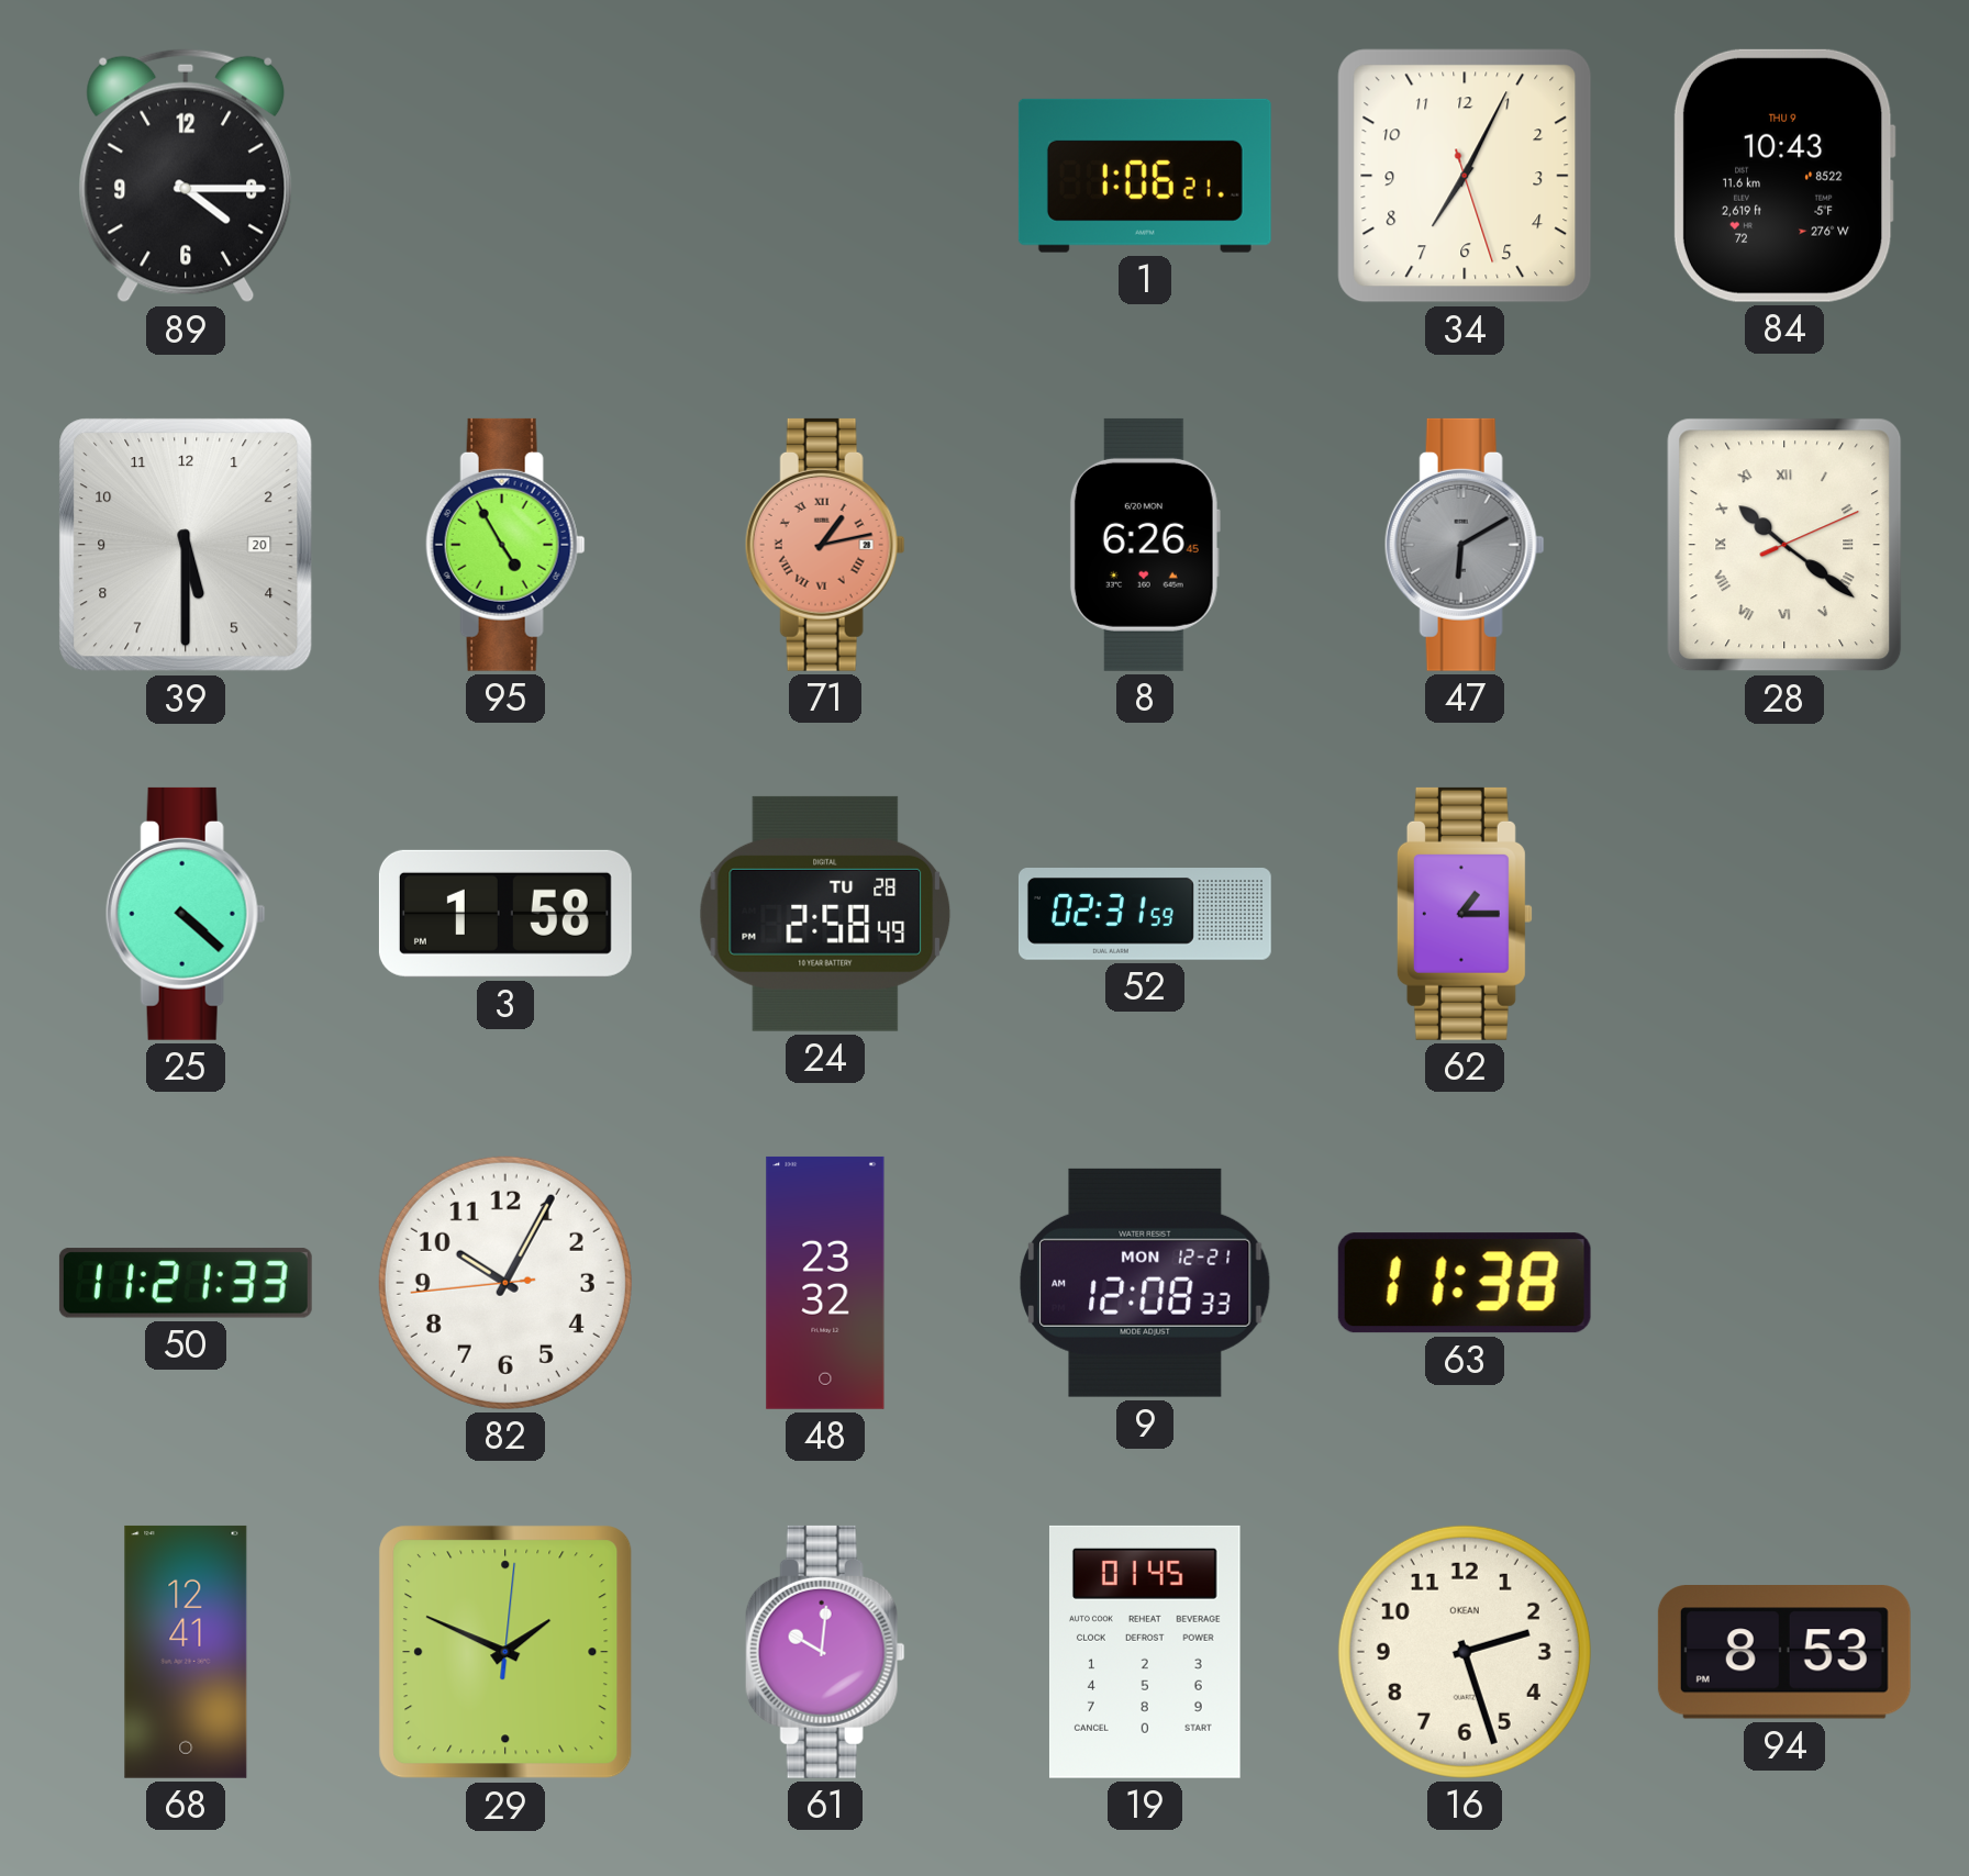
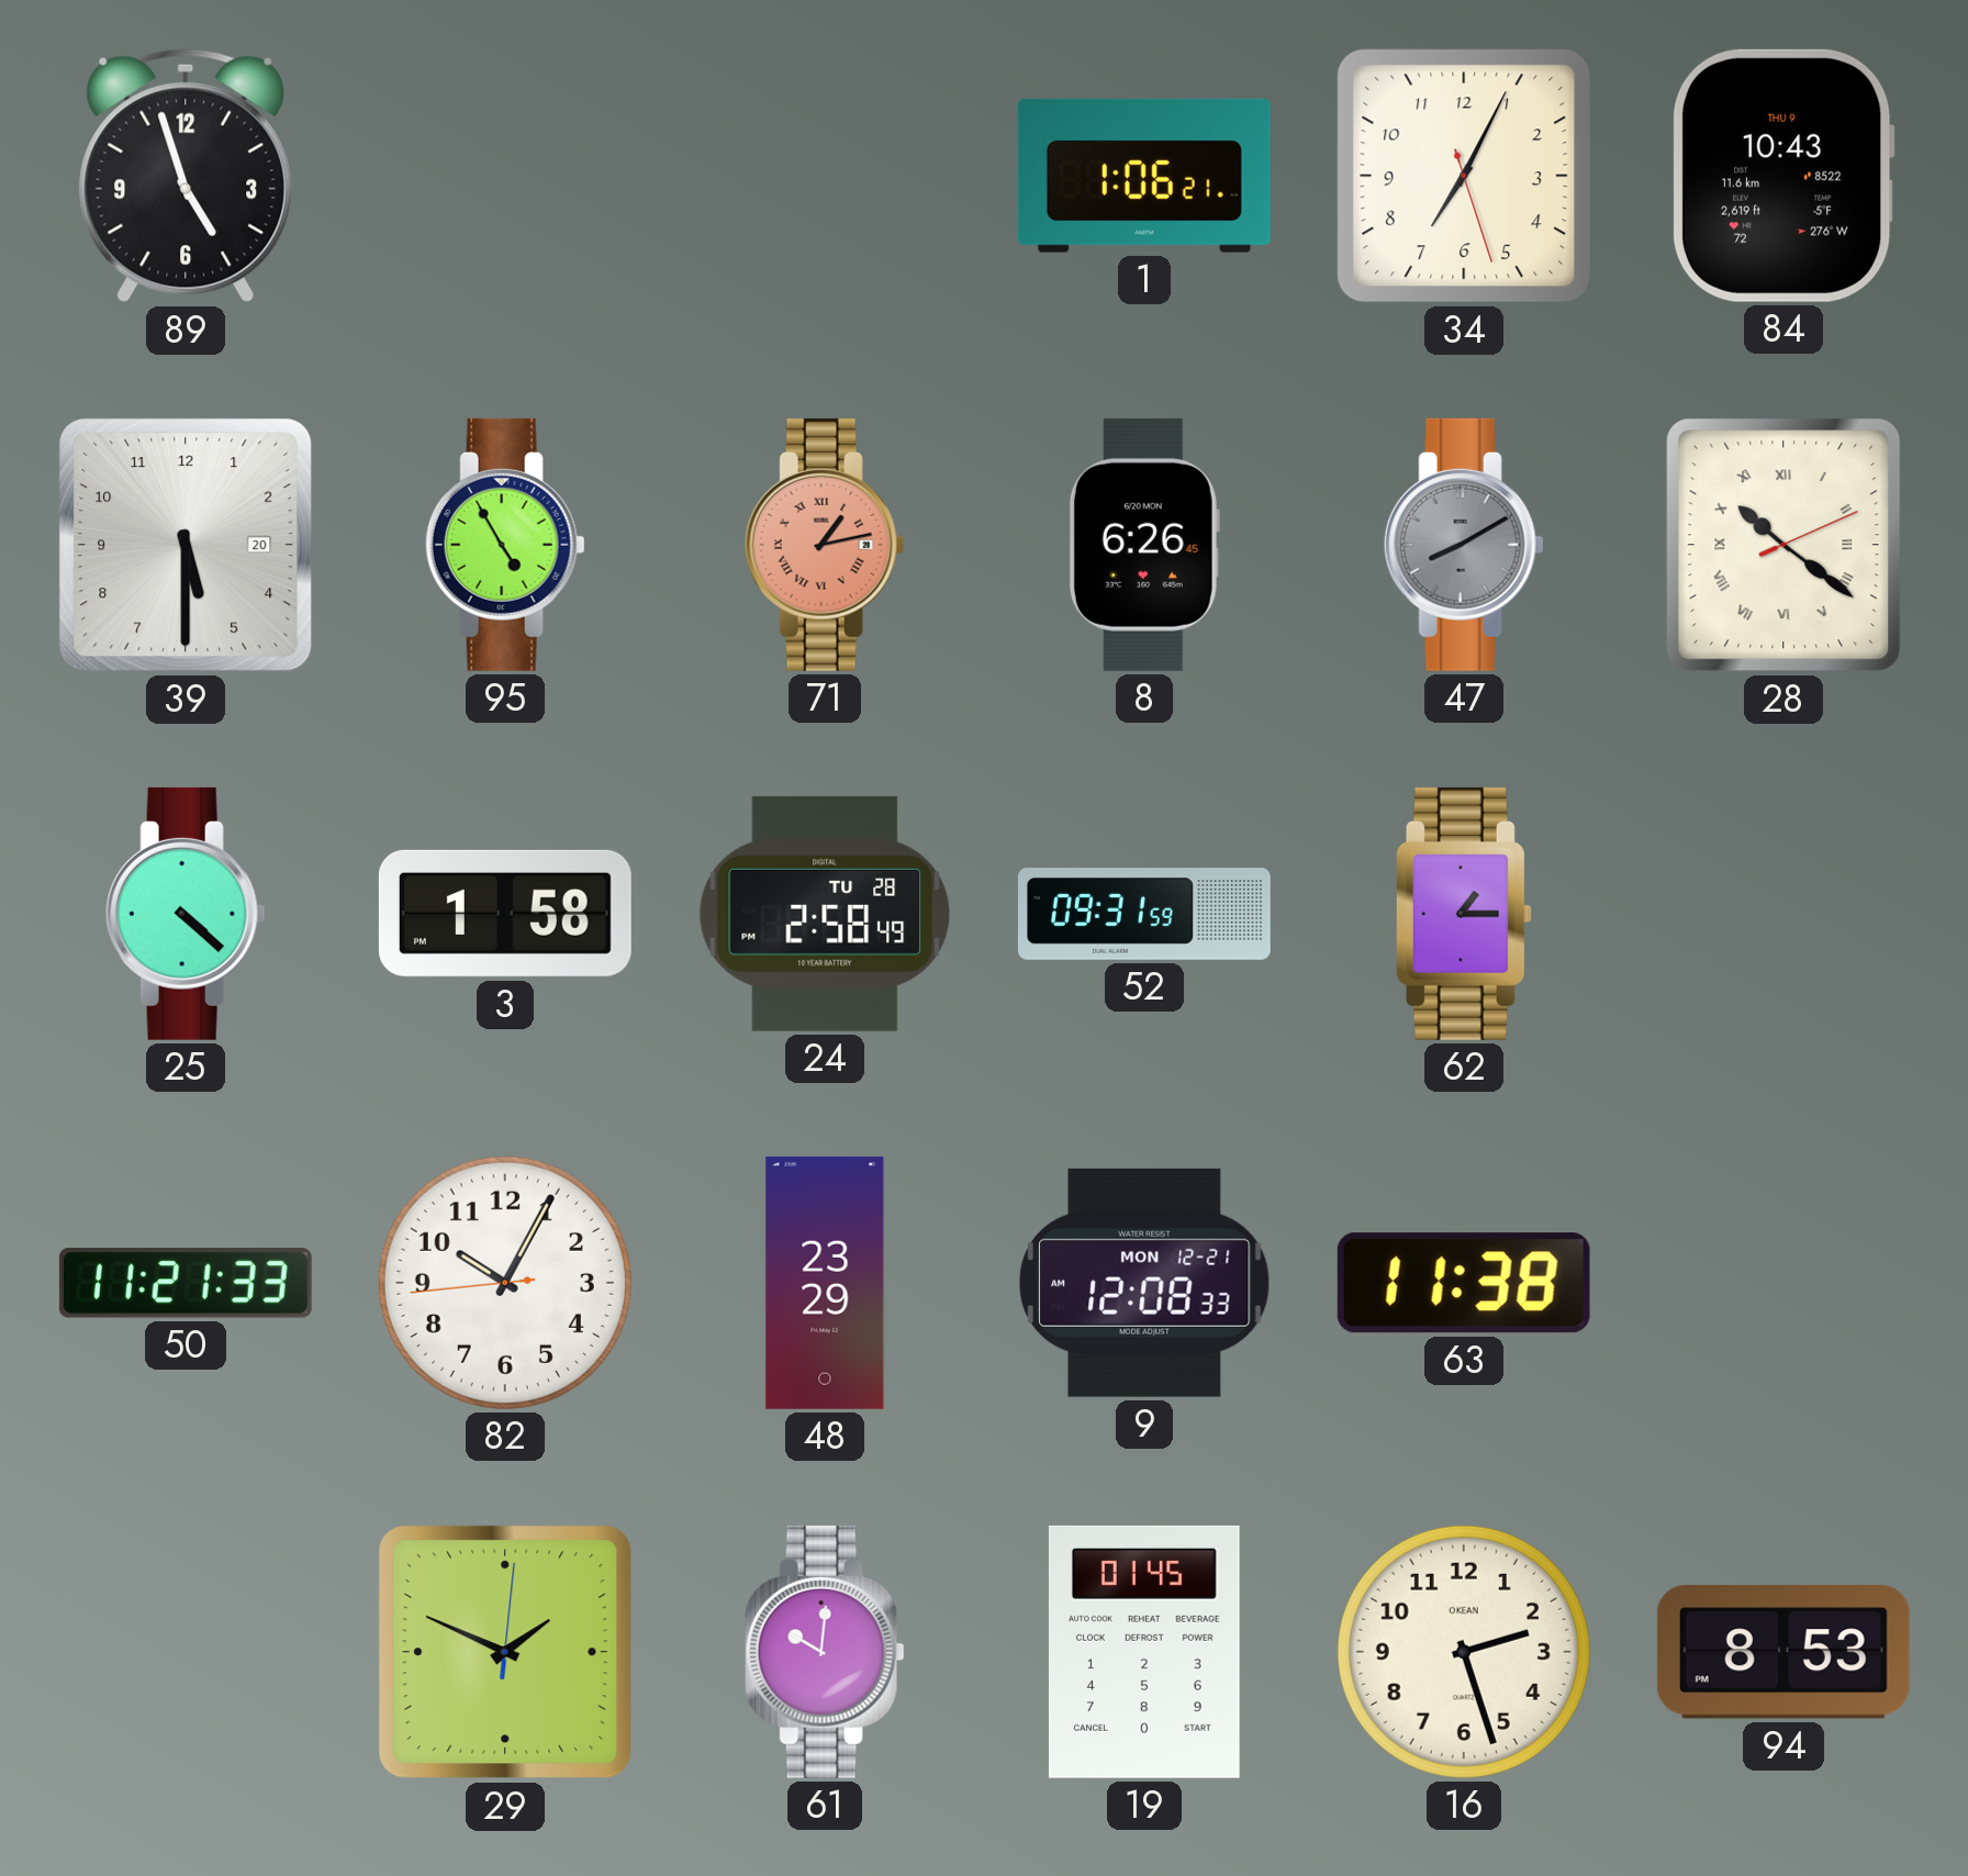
89: 4:15 -> 4:57
47: 6:10 -> 8:10
52: 02:31 -> 09:31
48: 23:32 -> 23:29
68: 12:41 -> none
